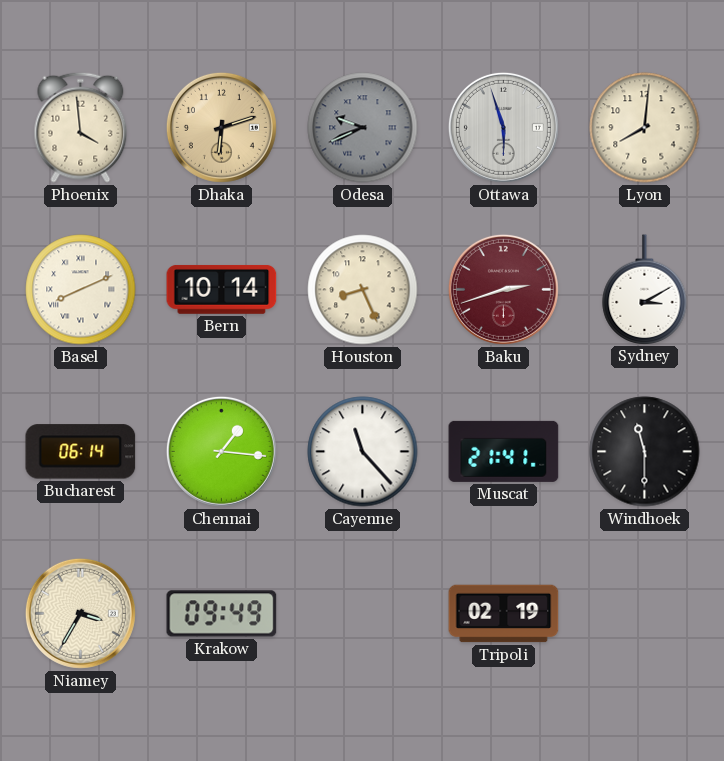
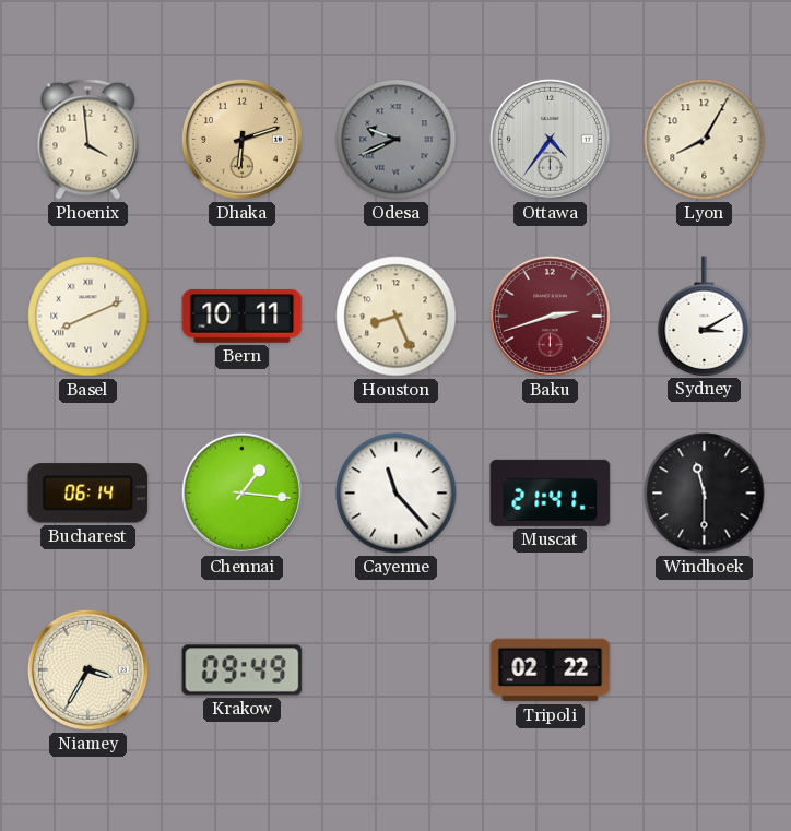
Ottawa: 5:57 -> 4:36
Lyon: 8:01 -> 8:05
Bern: 10:14 -> 10:11
Tripoli: 02:19 -> 02:22
